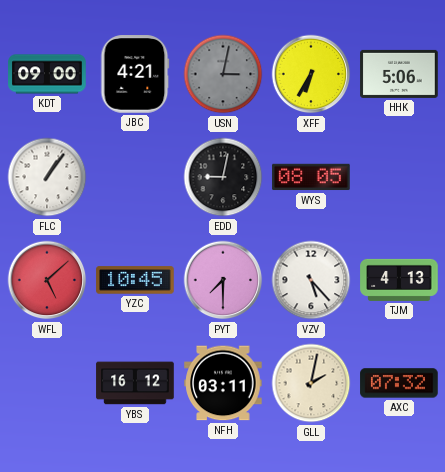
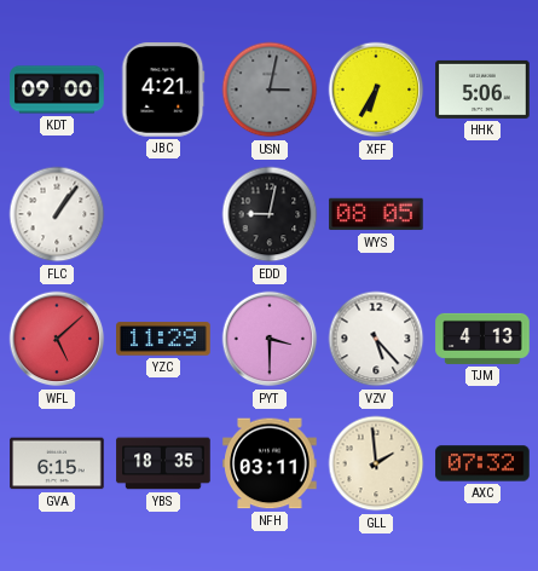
YZC: 10:45 -> 11:29
PYT: 7:30 -> 3:30
GVA: none -> 6:15
YBS: 16:12 -> 18:35
GLL: 2:02 -> 1:59
